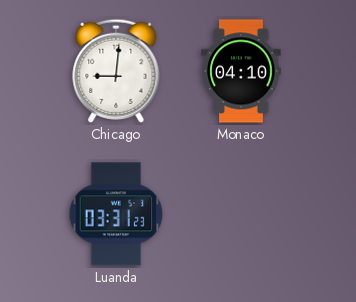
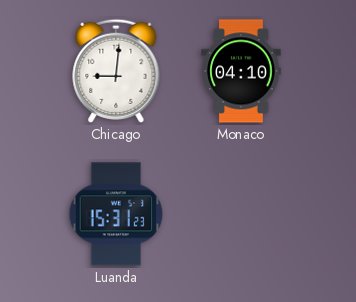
Luanda: 03:31 -> 15:31
